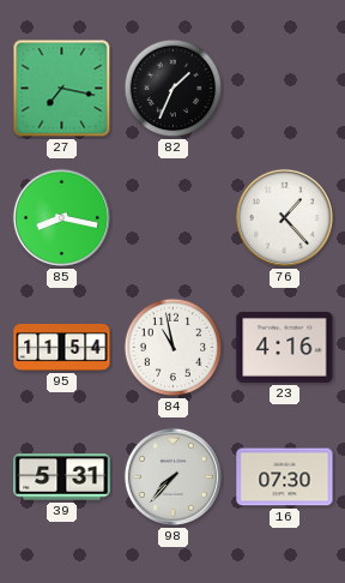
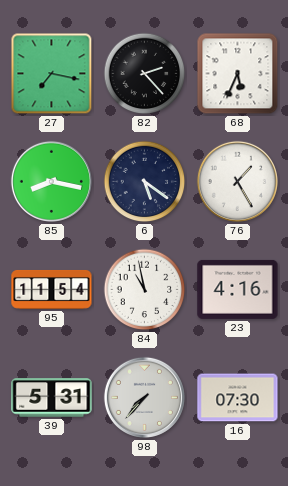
82: 1:34 -> 2:23
68: none -> 5:34
6: none -> 5:21
76: 1:23 -> 1:25
